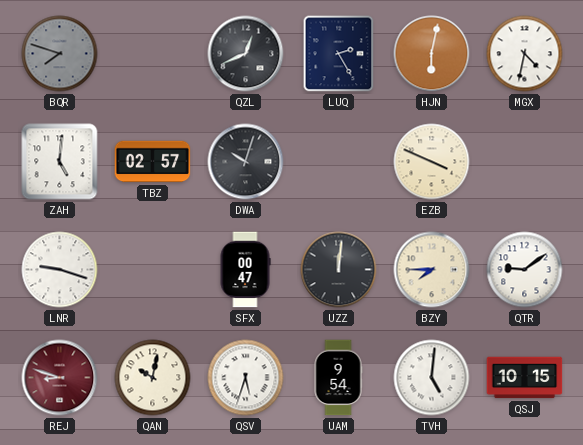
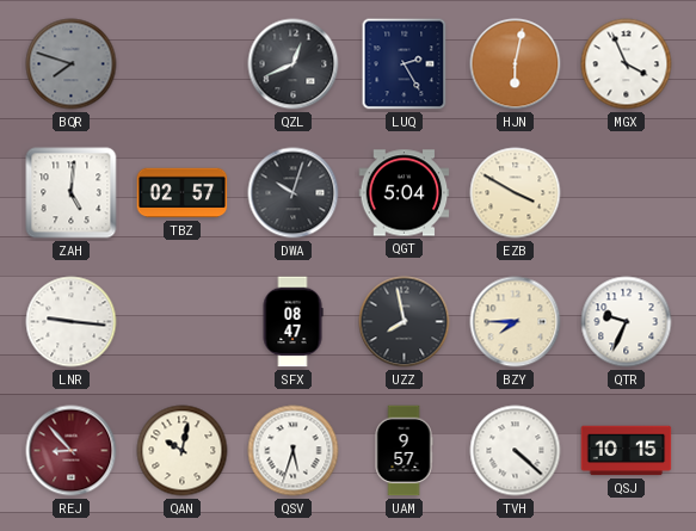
MGX: 4:32 -> 3:56
QGT: none -> 5:04
EZB: 3:49 -> 3:50
LNR: 9:18 -> 9:16
SFX: 00:47 -> 08:47
UZZ: 12:01 -> 7:58
QTR: 9:09 -> 9:34
REJ: 8:48 -> 8:53
UAM: 9:54 -> 9:57
TVH: 5:01 -> 4:22
